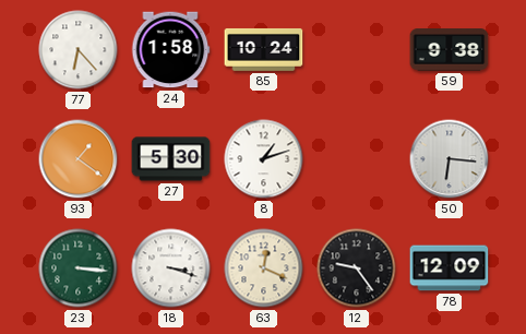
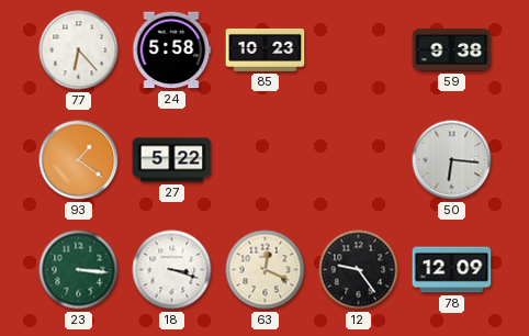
24: 1:58 -> 5:58
85: 10:24 -> 10:23
27: 5:30 -> 5:22
8: 1:12 -> none
